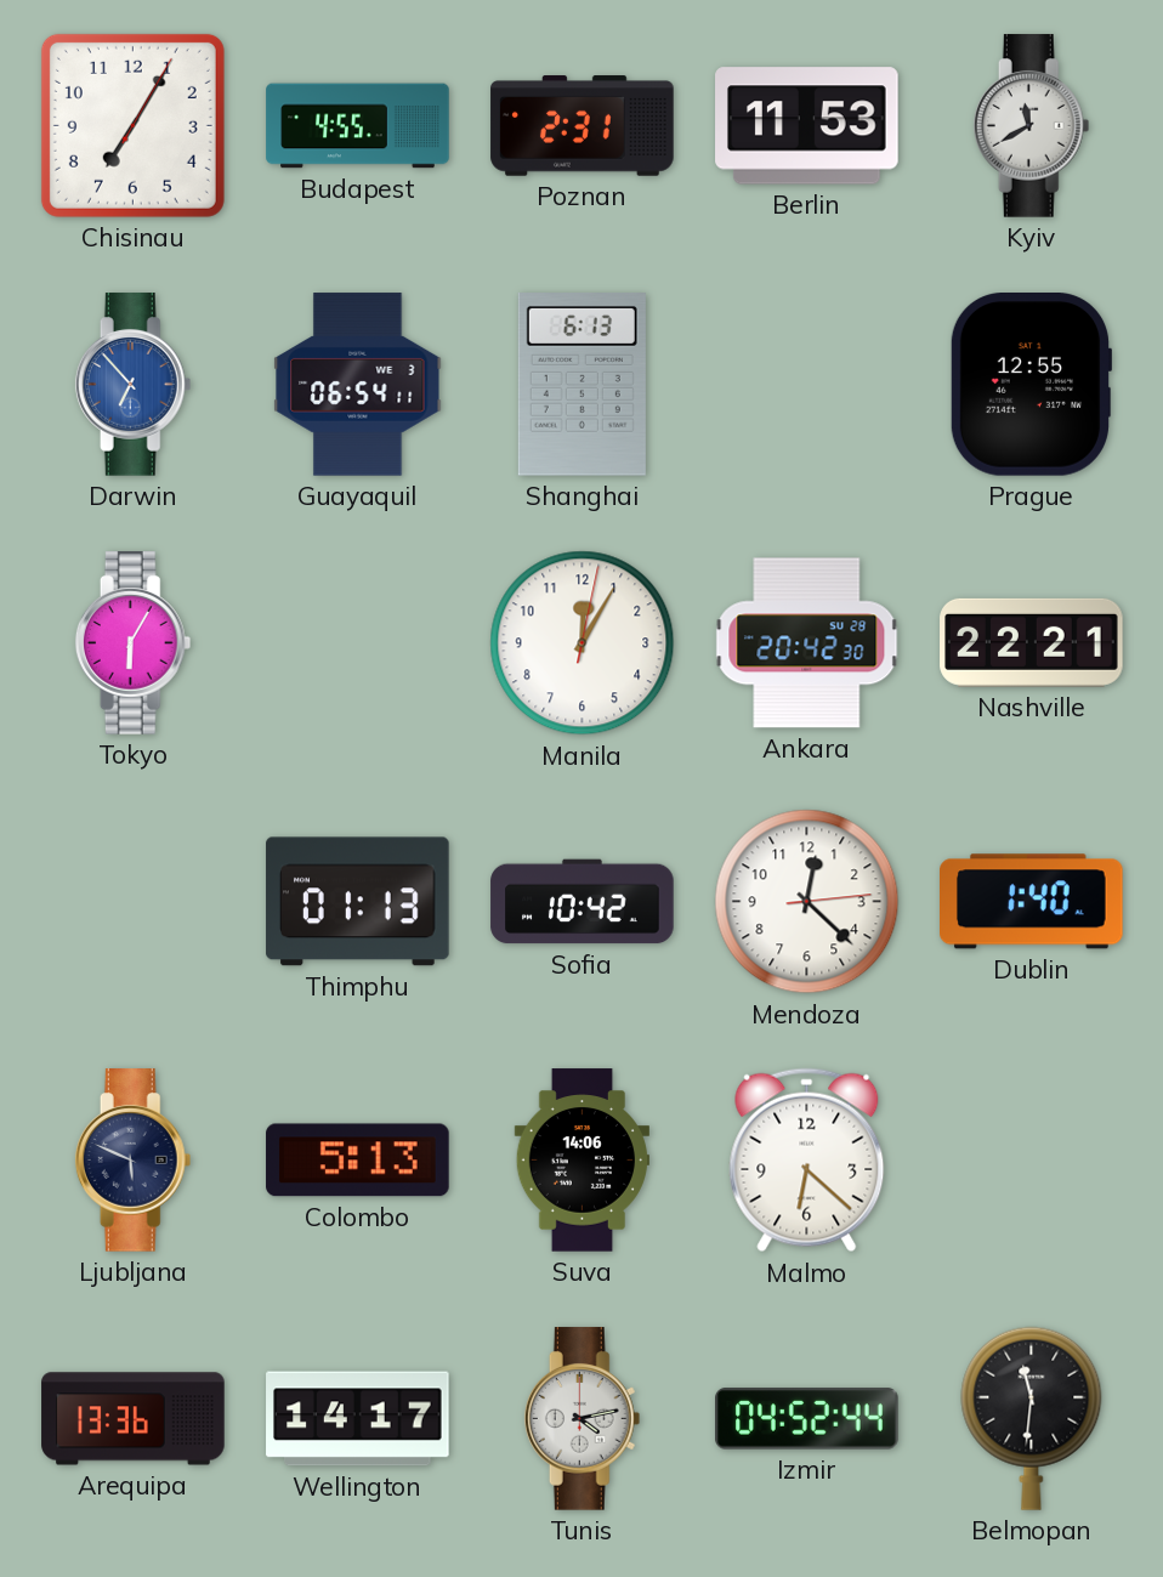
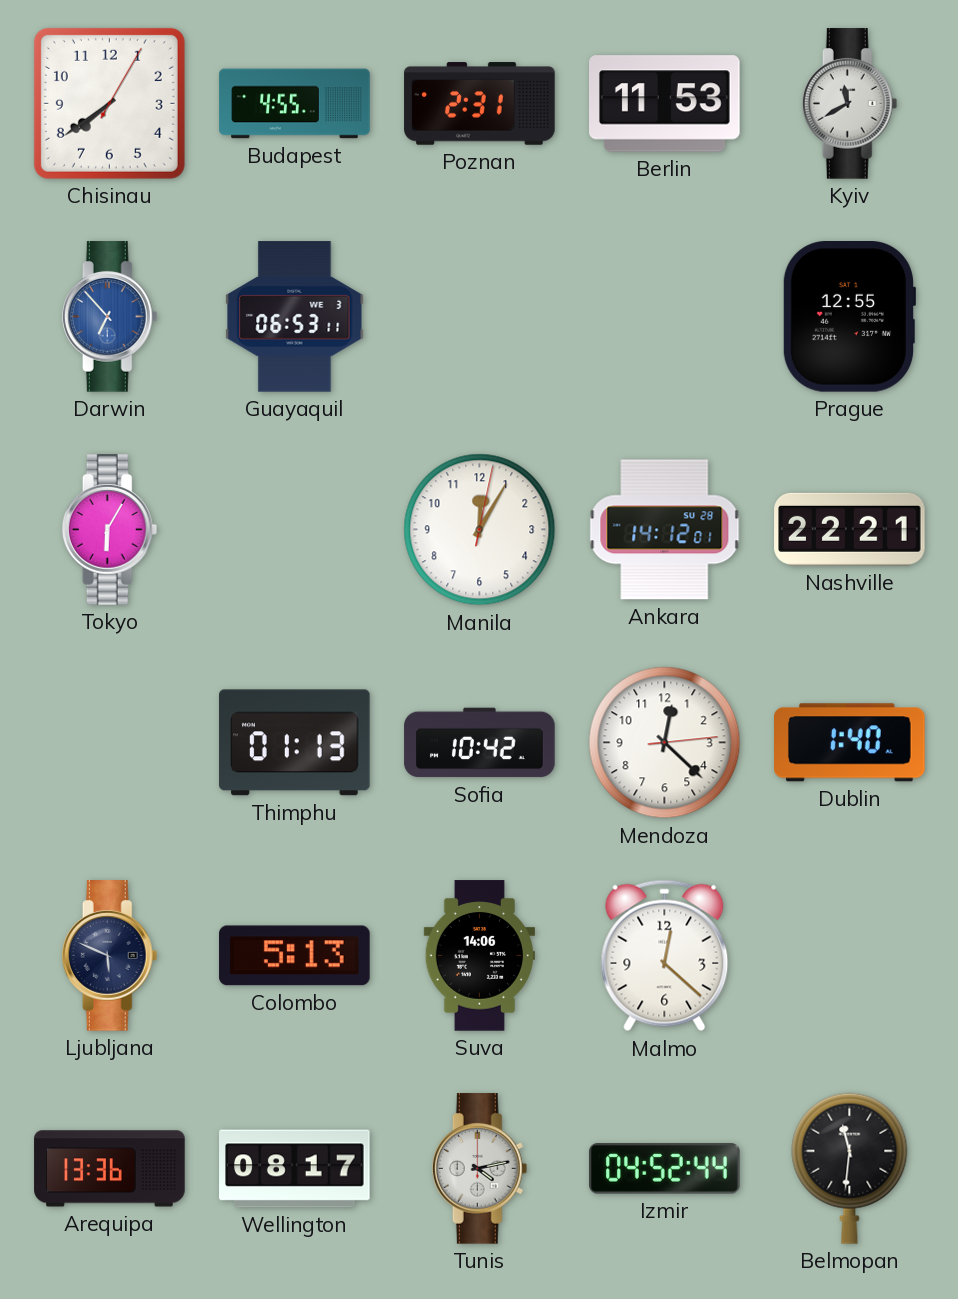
Chisinau: 7:05 -> 7:39
Guayaquil: 06:54 -> 06:53
Shanghai: 6:13 -> none
Ankara: 20:42 -> 14:12
Malmo: 6:22 -> 12:22
Wellington: 14:17 -> 08:17
